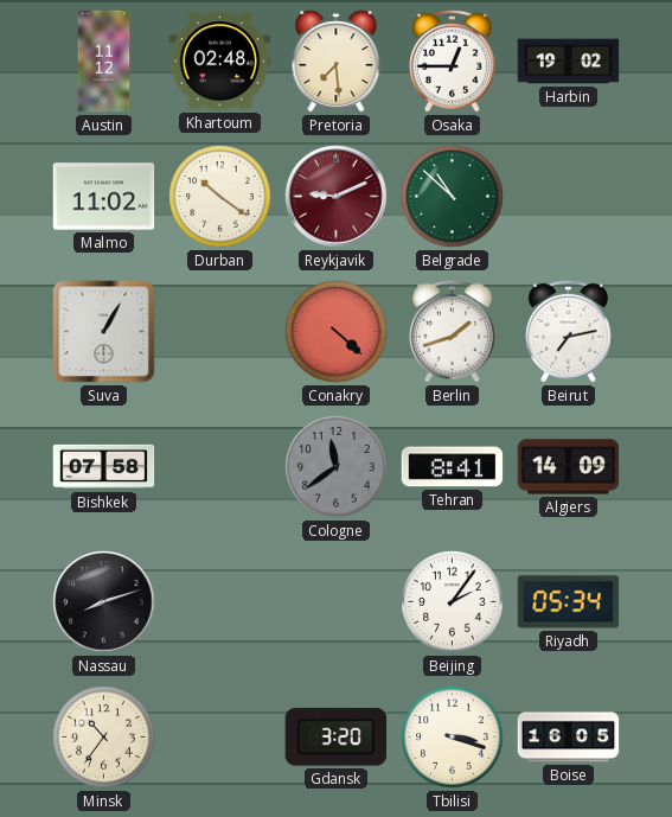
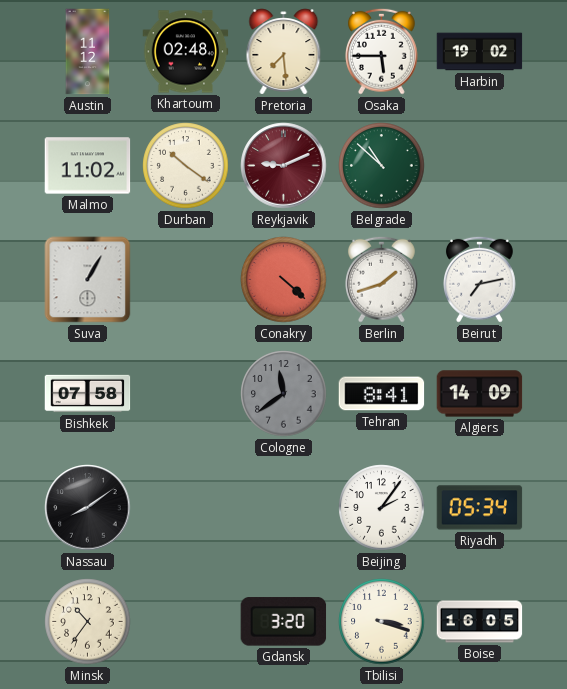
Osaka: 12:45 -> 5:45
Nassau: 8:12 -> 8:09
